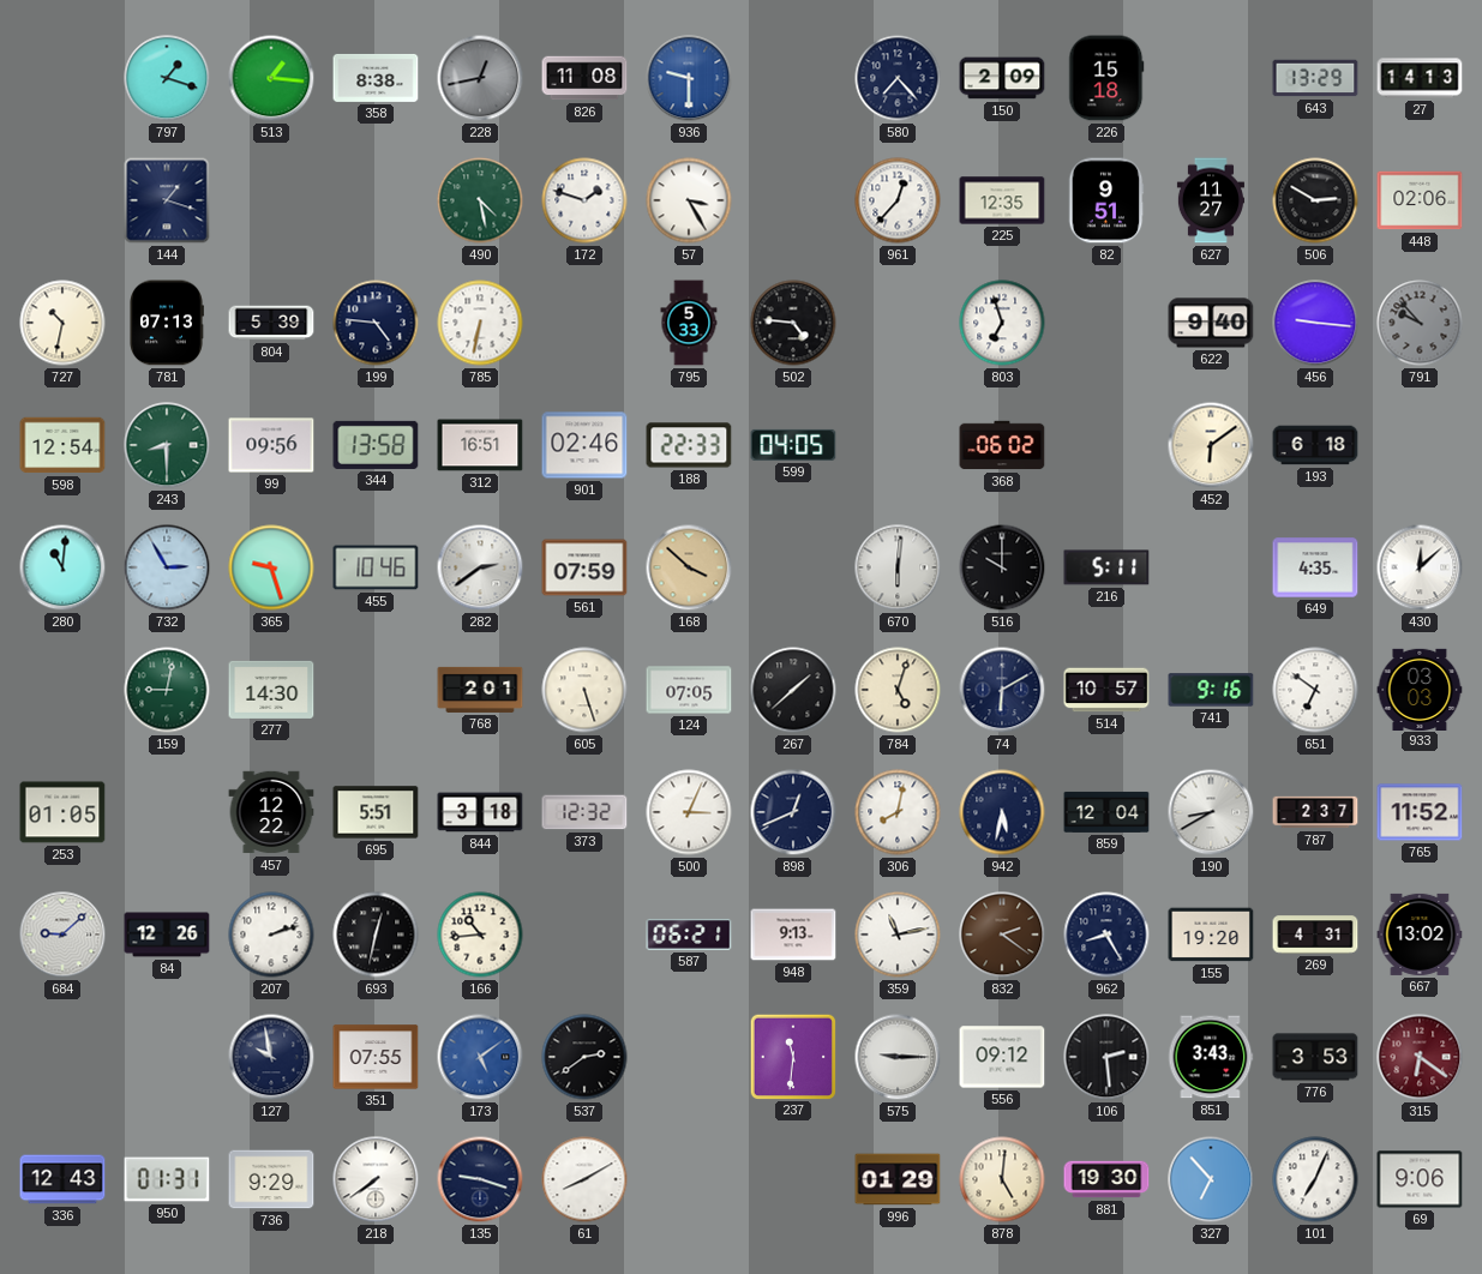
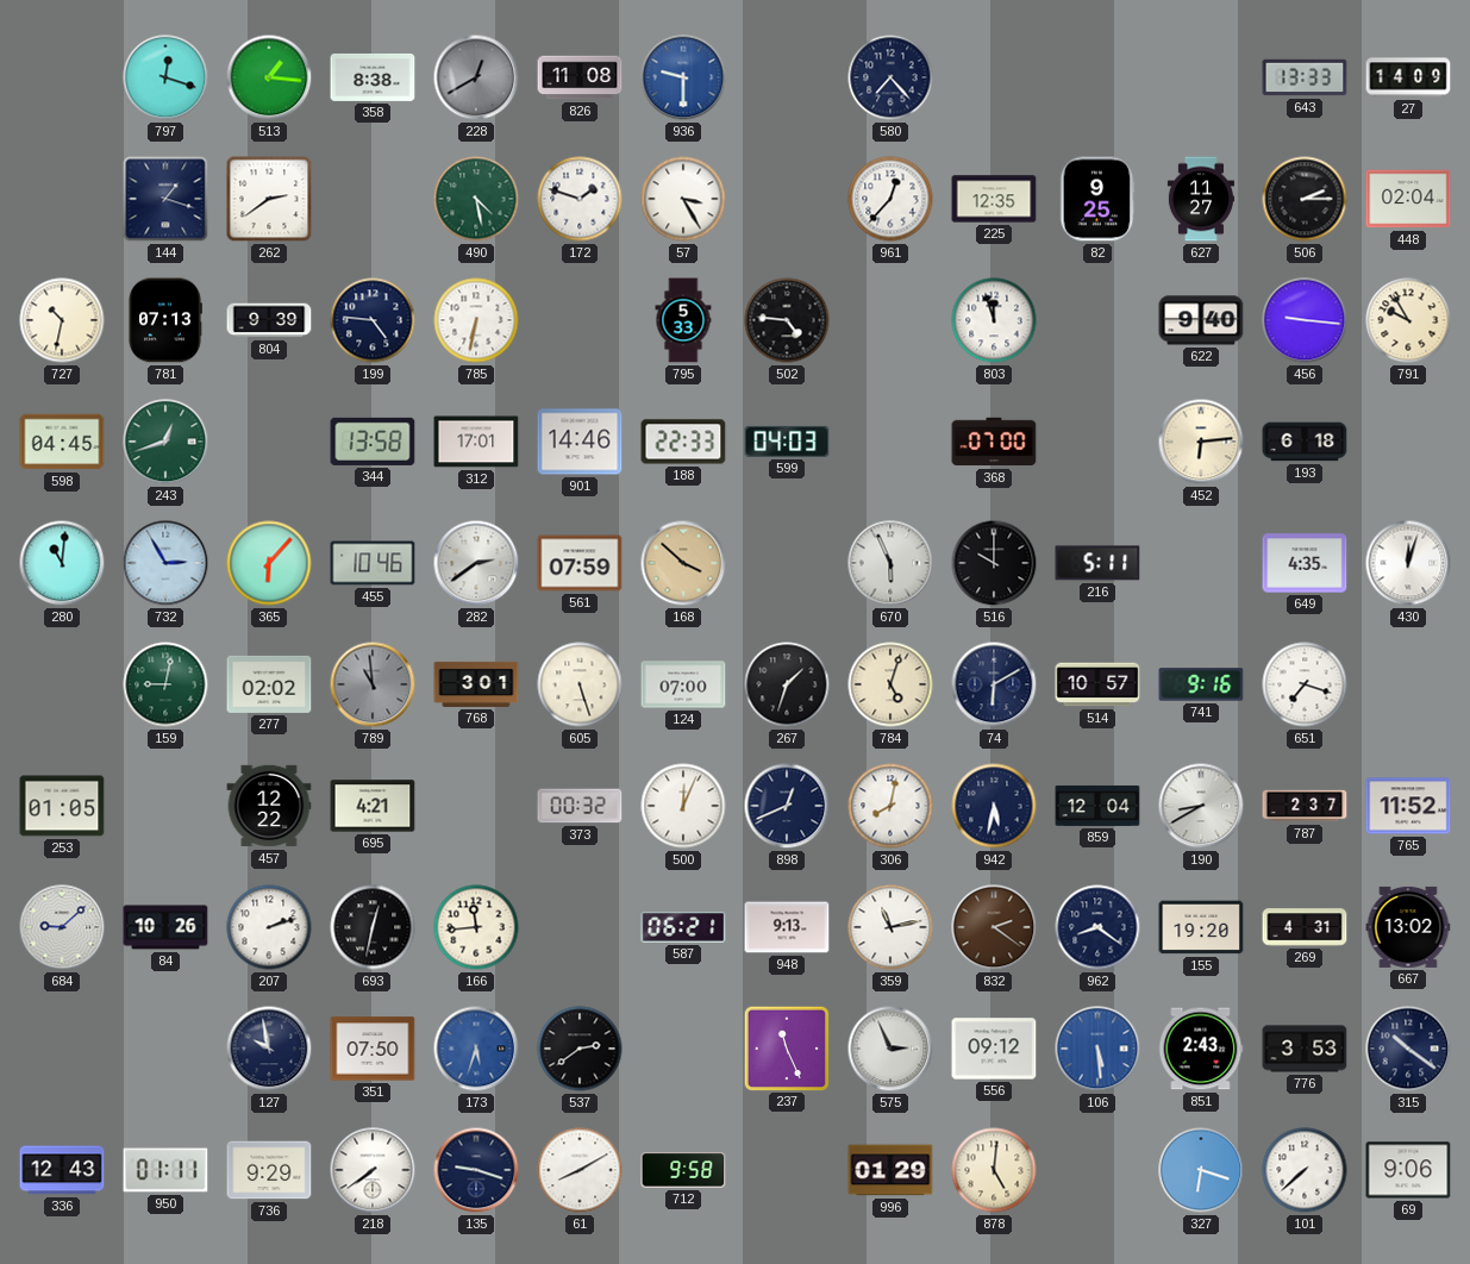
797: 1:18 -> 12:18
228: 12:43 -> 12:40
150: 2:09 -> none
226: 15:18 -> none
643: 13:29 -> 13:33
27: 14:13 -> 14:09
262: none -> 2:39
82: 9:51 -> 9:25
506: 2:50 -> 2:15
448: 02:06 -> 02:04
804: 5:39 -> 9:39
803: 6:57 -> 11:57
791: 9:53 -> 9:55
791 dial: grey -> cream
598: 12:54 -> 04:45
243: 8:30 -> 12:42
99: 09:56 -> none
312: 16:51 -> 17:01
901: 02:46 -> 14:46
599: 04:05 -> 04:03
368: 06:02 -> 07:00
452: 6:09 -> 6:14
365: 9:27 -> 6:07
670: 6:01 -> 5:56
430: 12:08 -> 12:03
277: 14:30 -> 02:02
789: none -> 10:59
768: 2:01 -> 3:01
124: 07:05 -> 07:00
267: 1:38 -> 1:33
651: 6:51 -> 7:18
933: 03:03 -> none
695: 5:51 -> 4:21
844: 3:18 -> none
373: 12:32 -> 00:32
500: 3:04 -> 12:04
84: 12:26 -> 10:26
166: 10:44 -> 11:44
962: 8:25 -> 8:21
351: 07:55 -> 07:50
173: 5:09 -> 5:33
237: 11:31 -> 11:26
575: 9:15 -> 2:56
106: 2:29 -> 5:29
106 dial: black -> blue
851: 3:43 -> 2:43
315: 6:21 -> 10:21
315 dial: burgundy -> navy
950: 01:31 -> 01:11
712: none -> 9:58
881: 19:30 -> none
327: 6:53 -> 6:18
101: 7:04 -> 7:38
